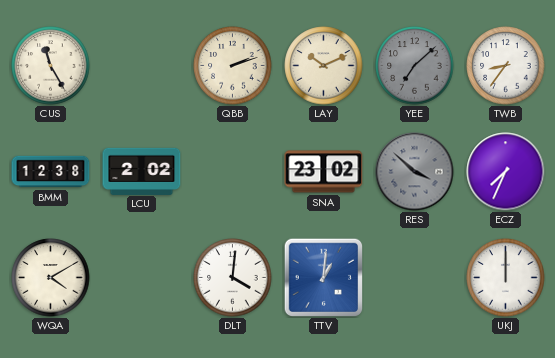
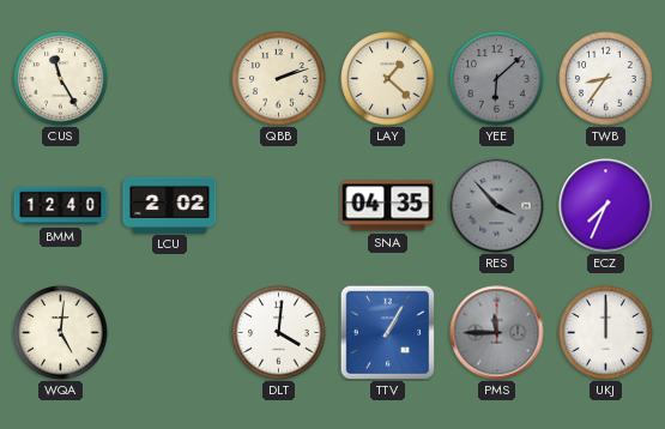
LAY: 10:11 -> 1:22
YEE: 7:08 -> 6:08
BMM: 12:38 -> 12:40
SNA: 23:02 -> 04:35
RES: 3:52 -> 3:53
WQA: 4:10 -> 5:01
TTV: 1:01 -> 1:05
PMS: none -> 11:45
